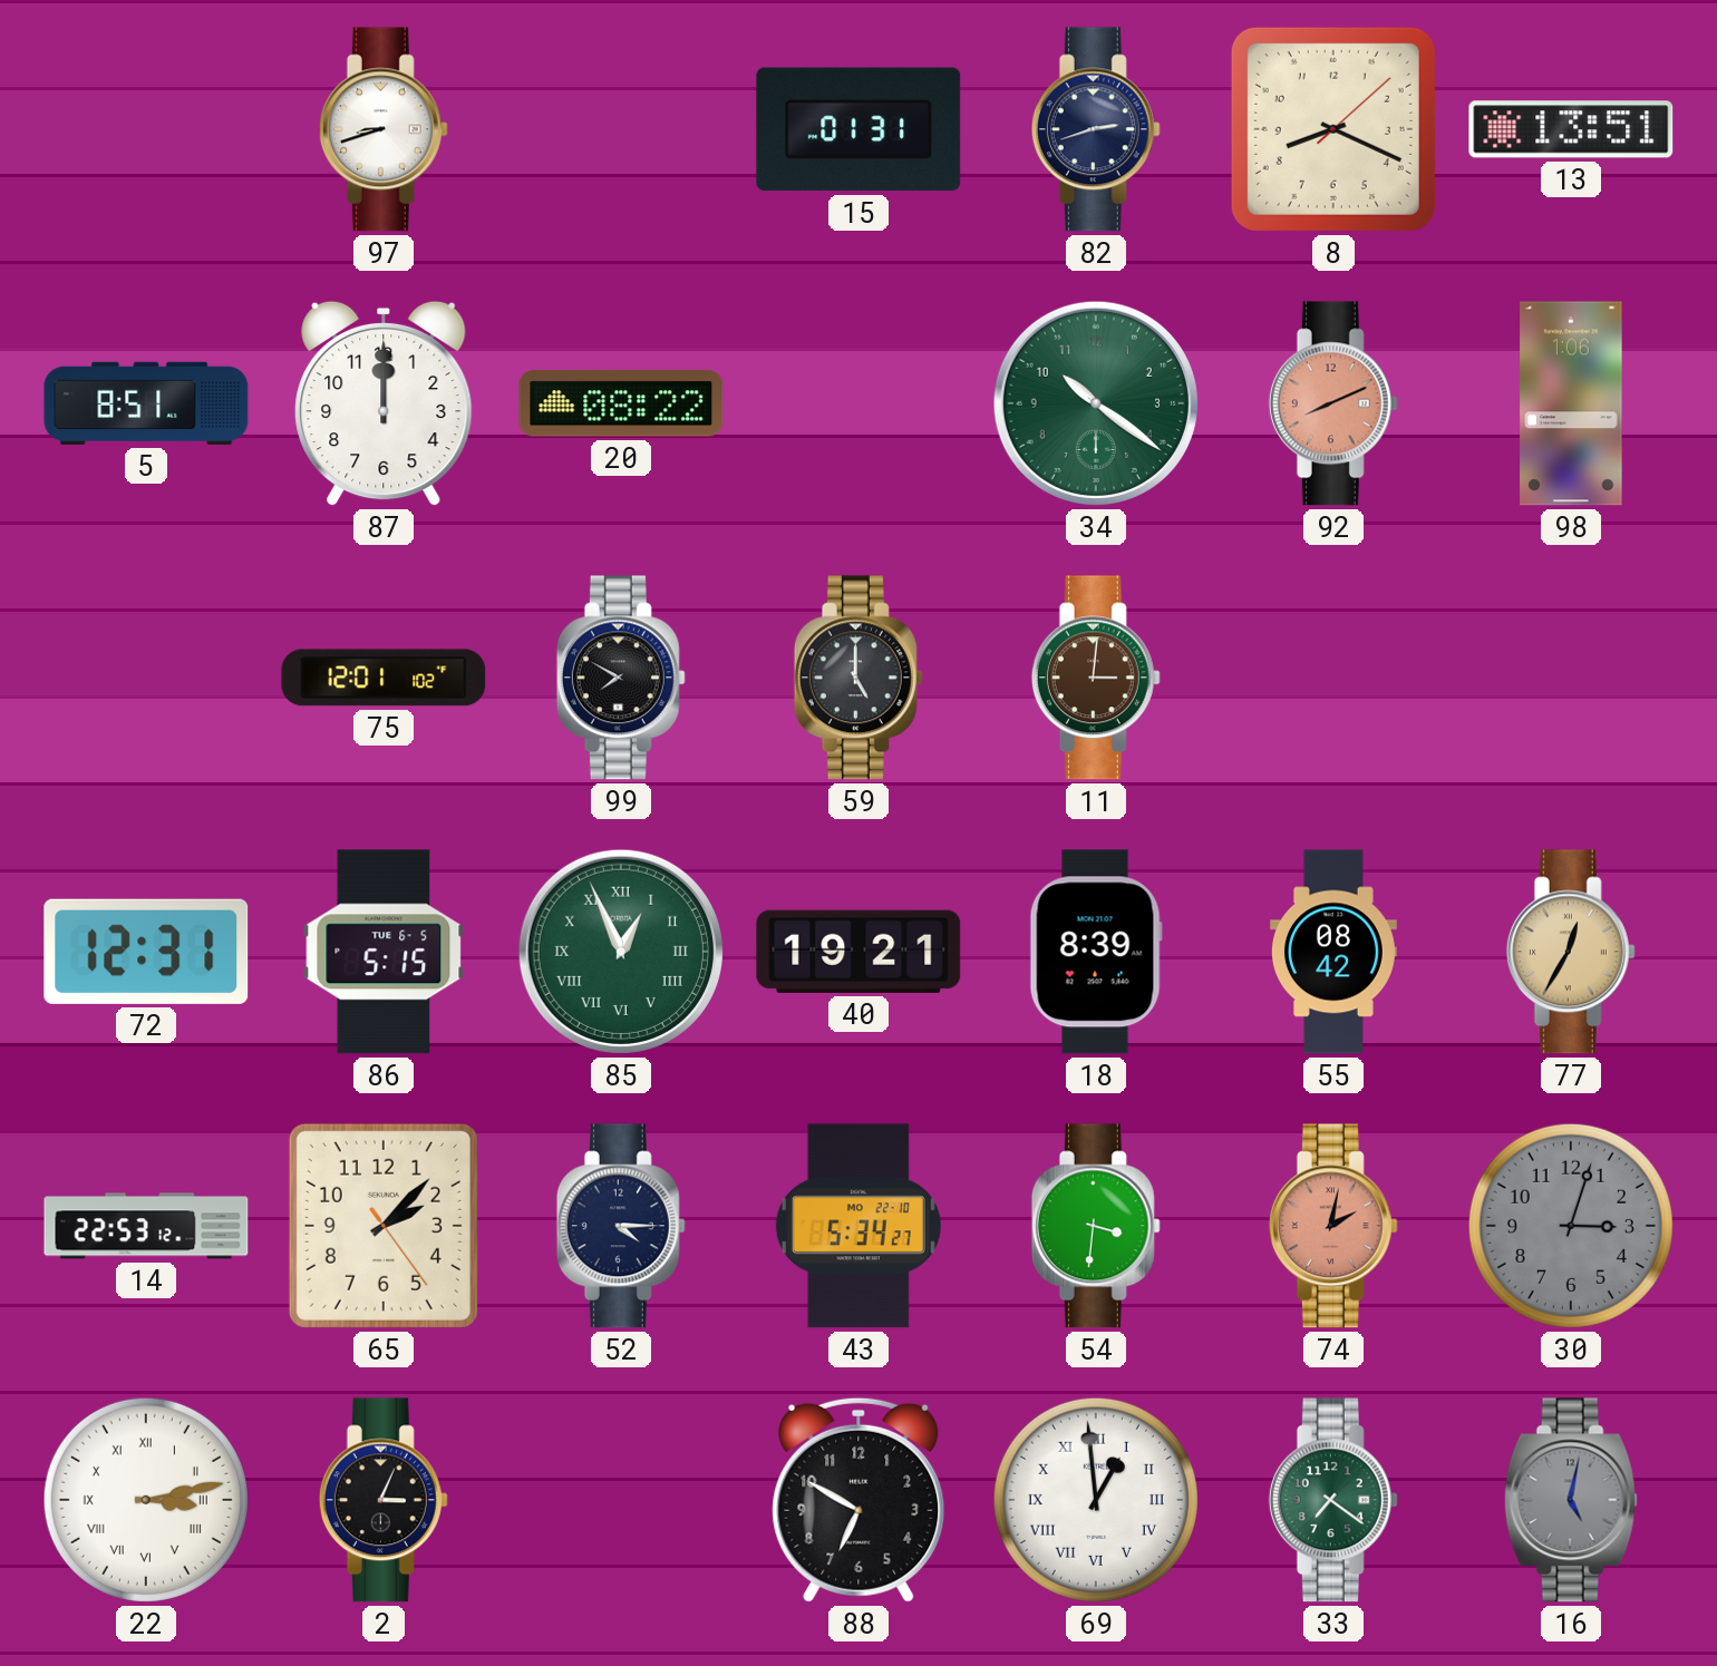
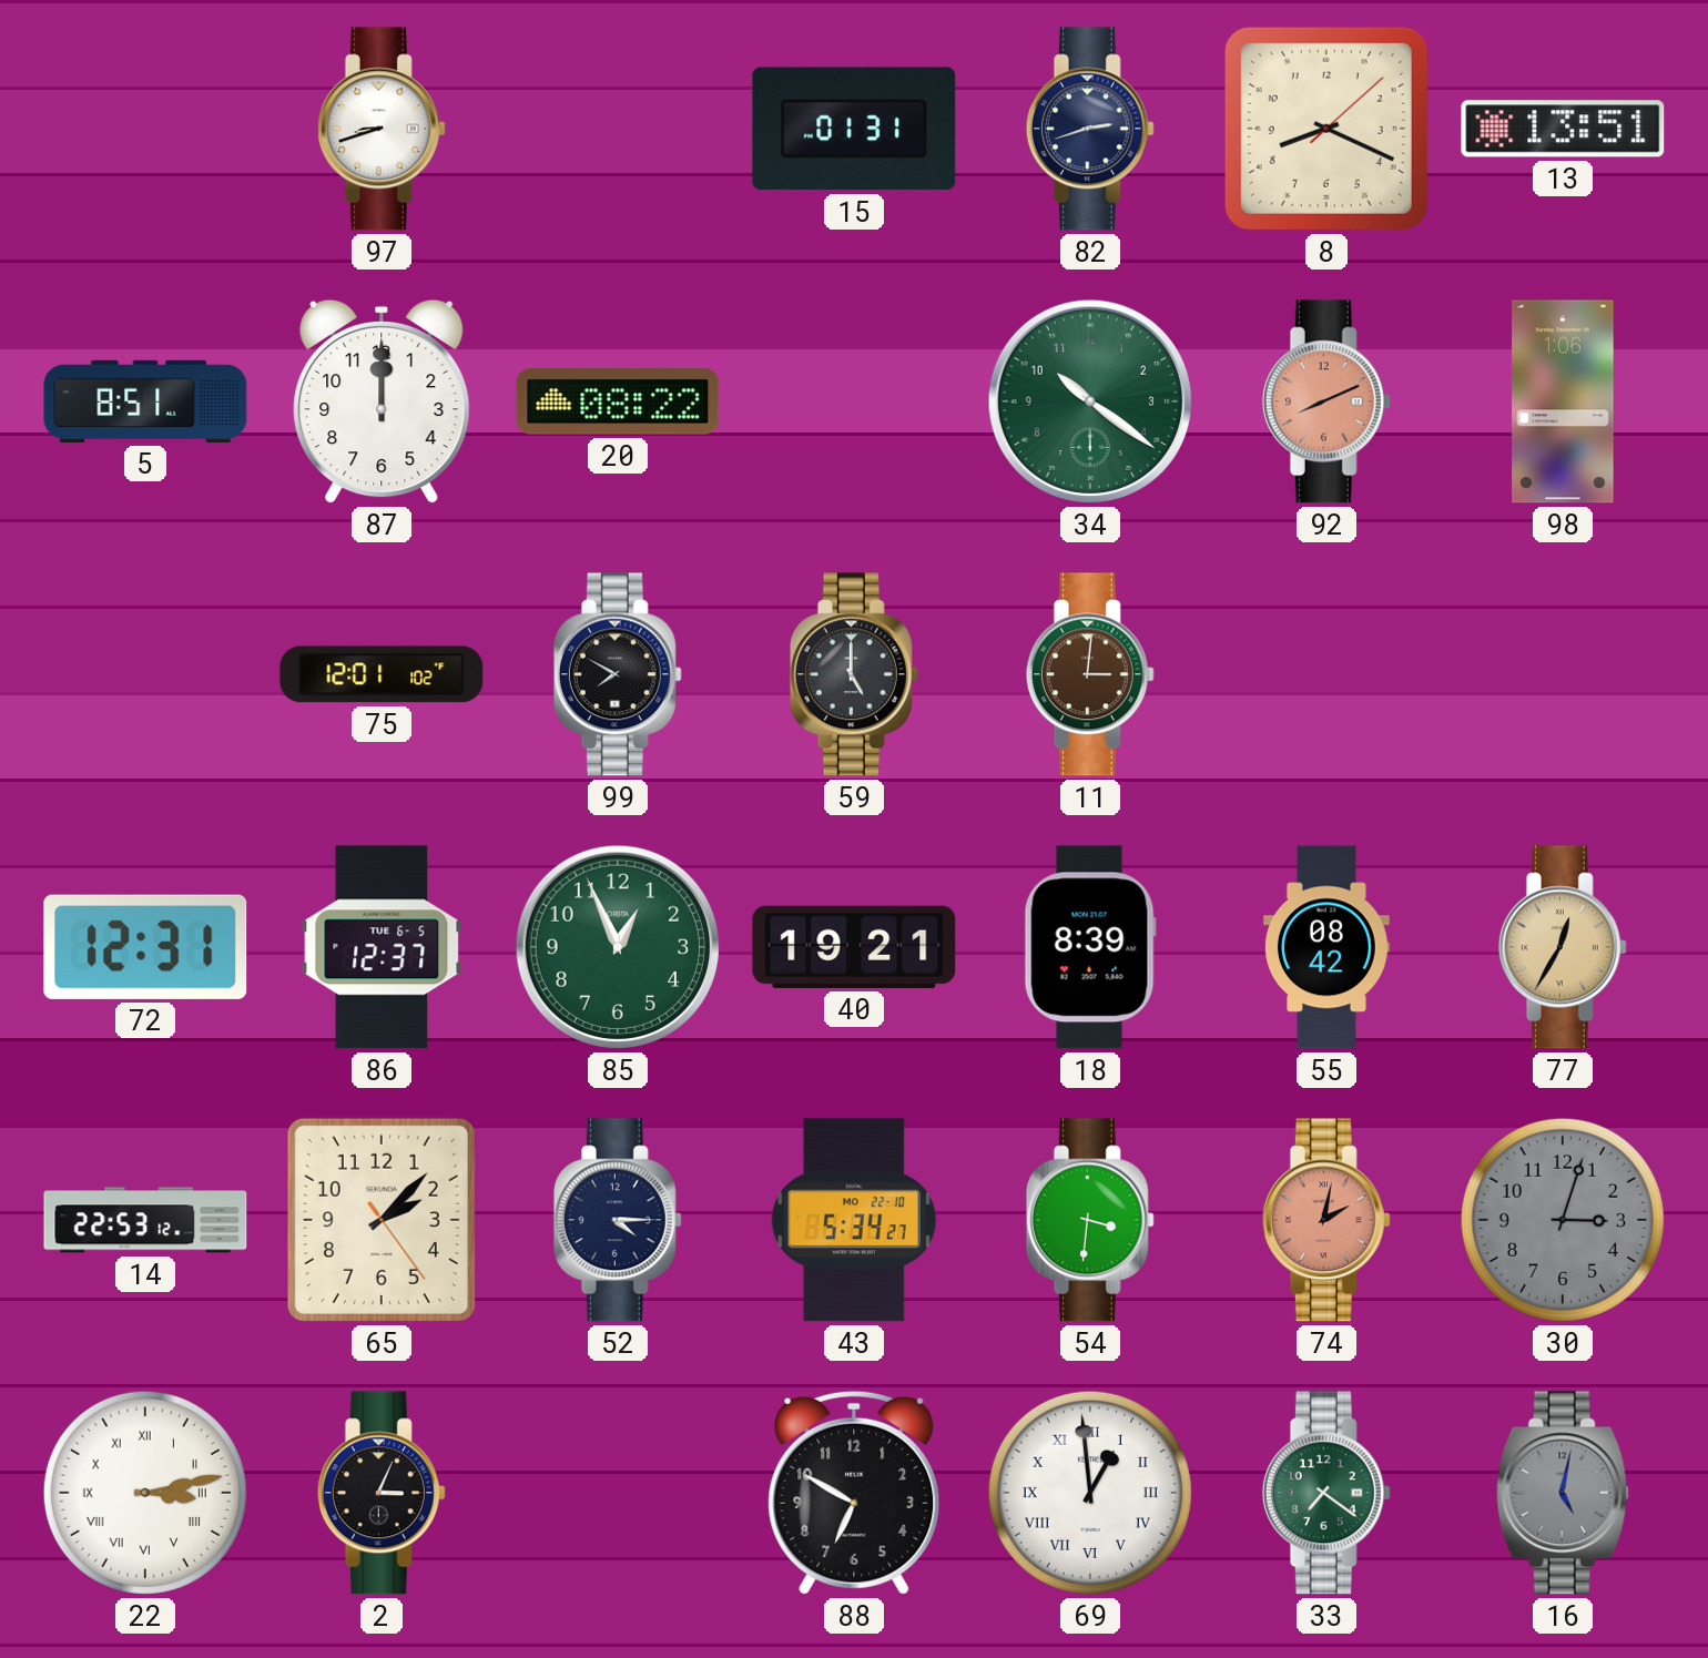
86: 5:15 -> 12:37
85 numerals: Roman -> Arabic
